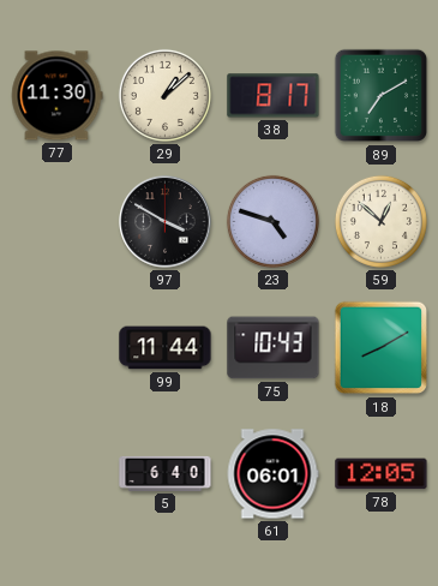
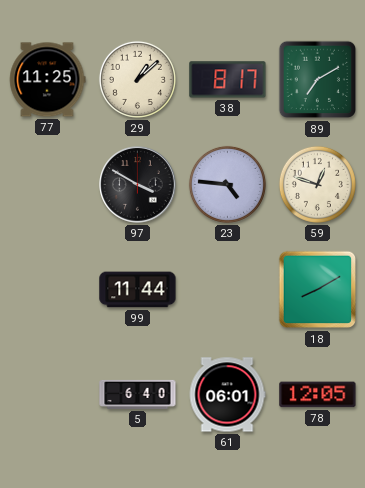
77: 11:30 -> 11:25
23: 4:48 -> 4:46
59: 12:52 -> 12:48
75: 10:43 -> none
